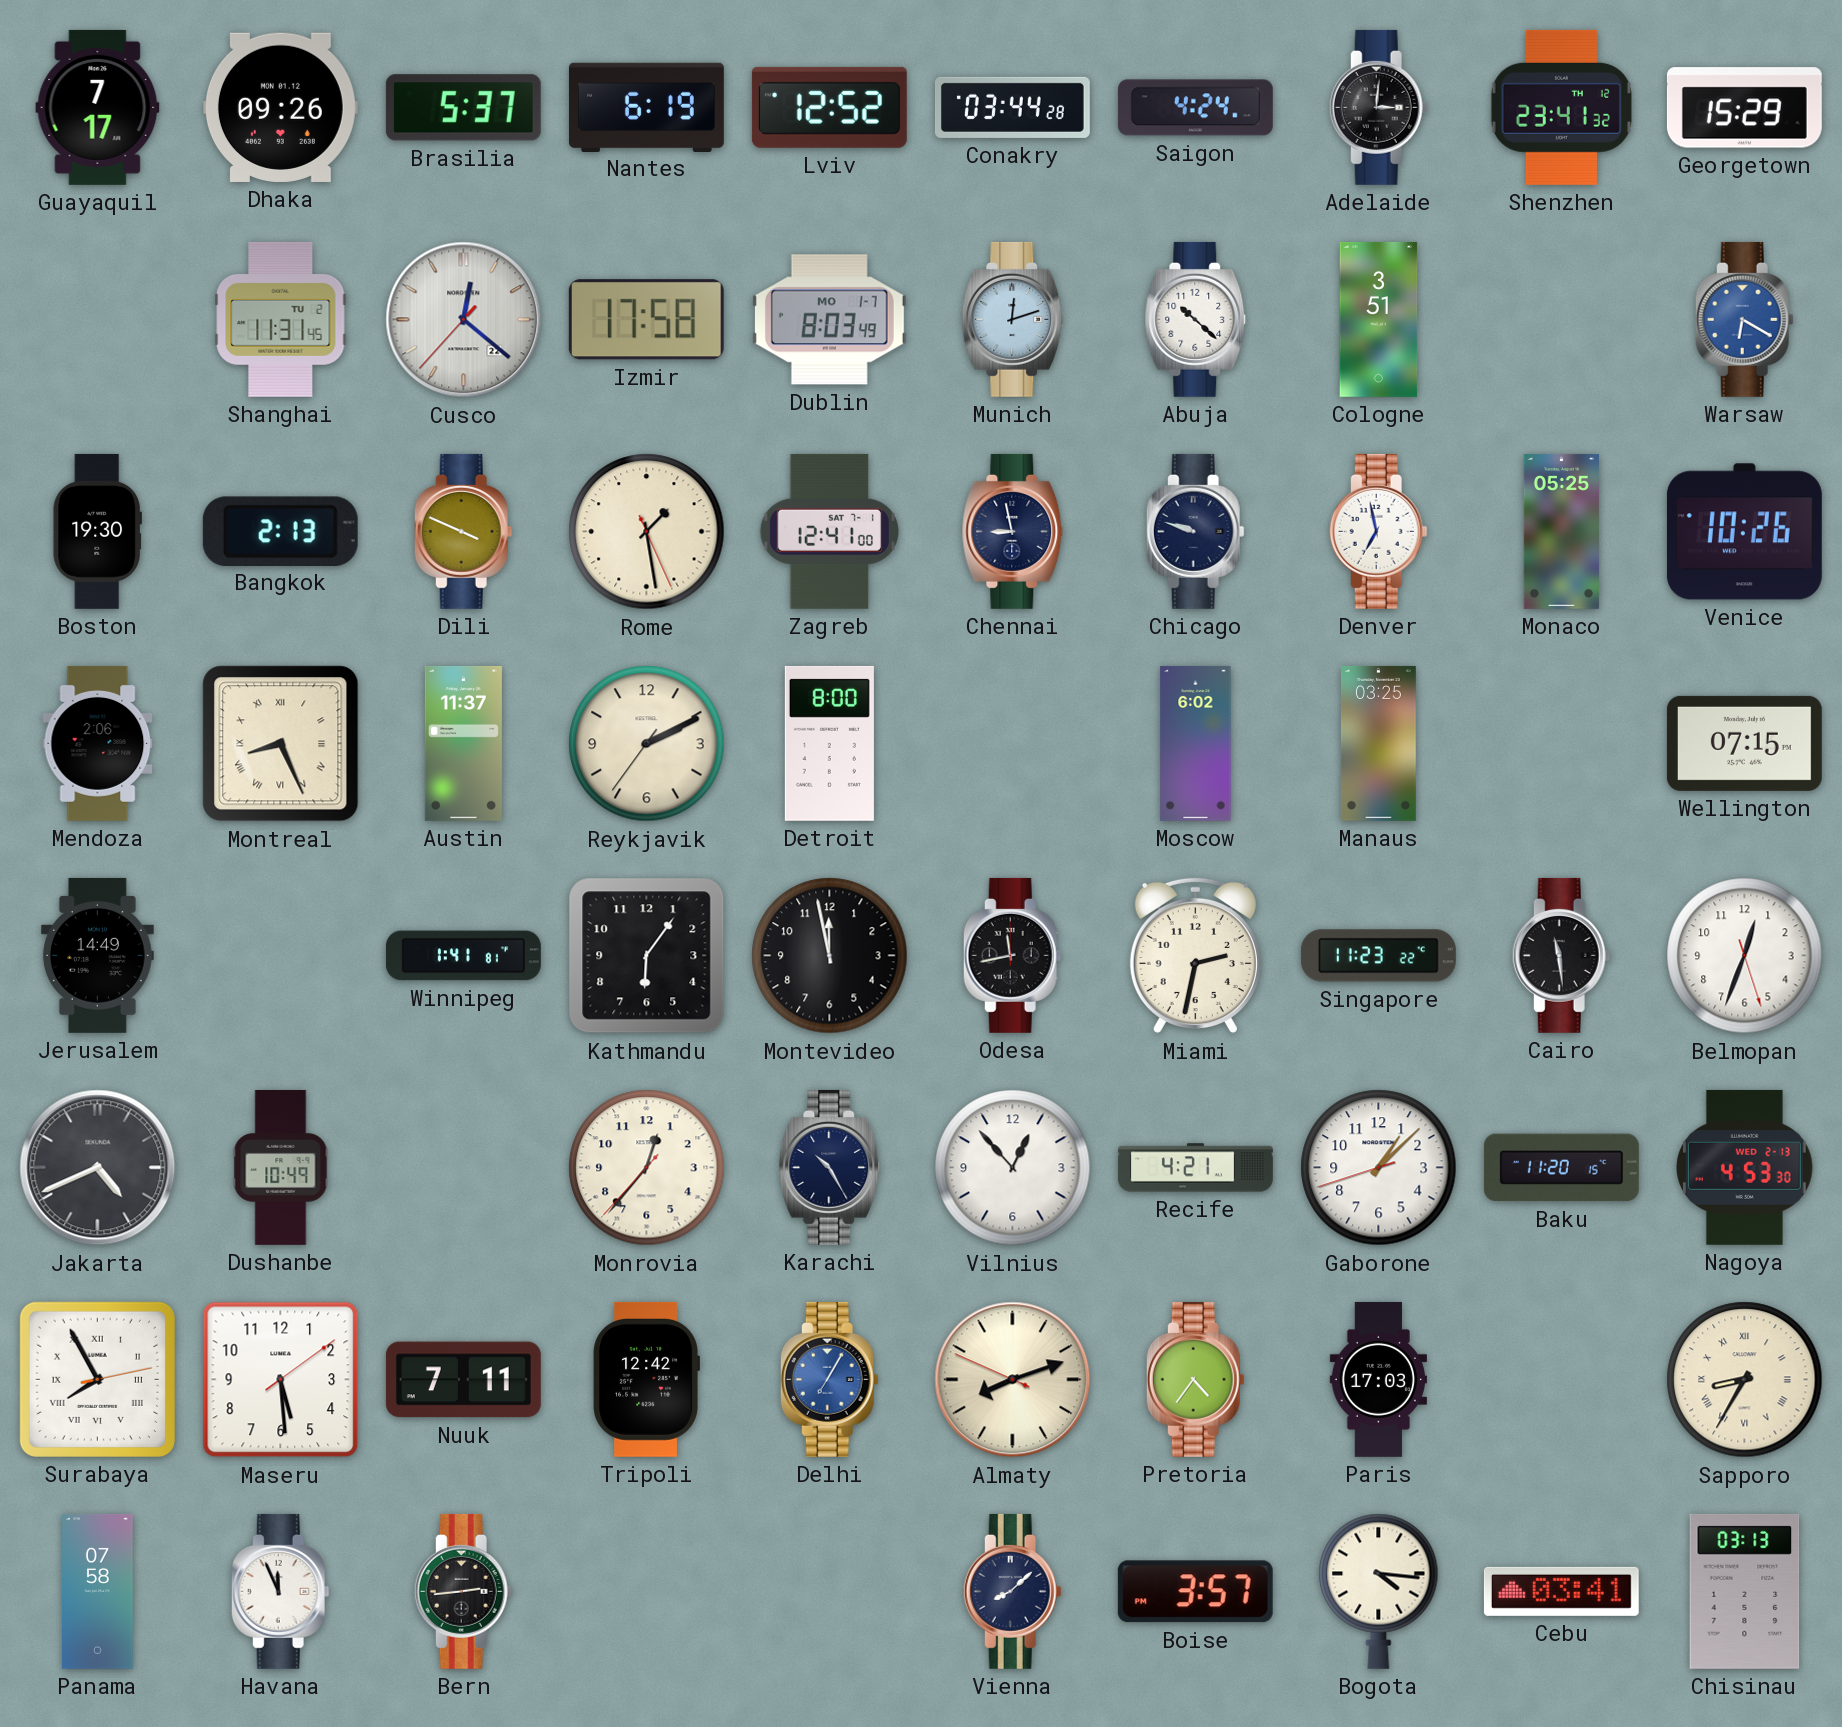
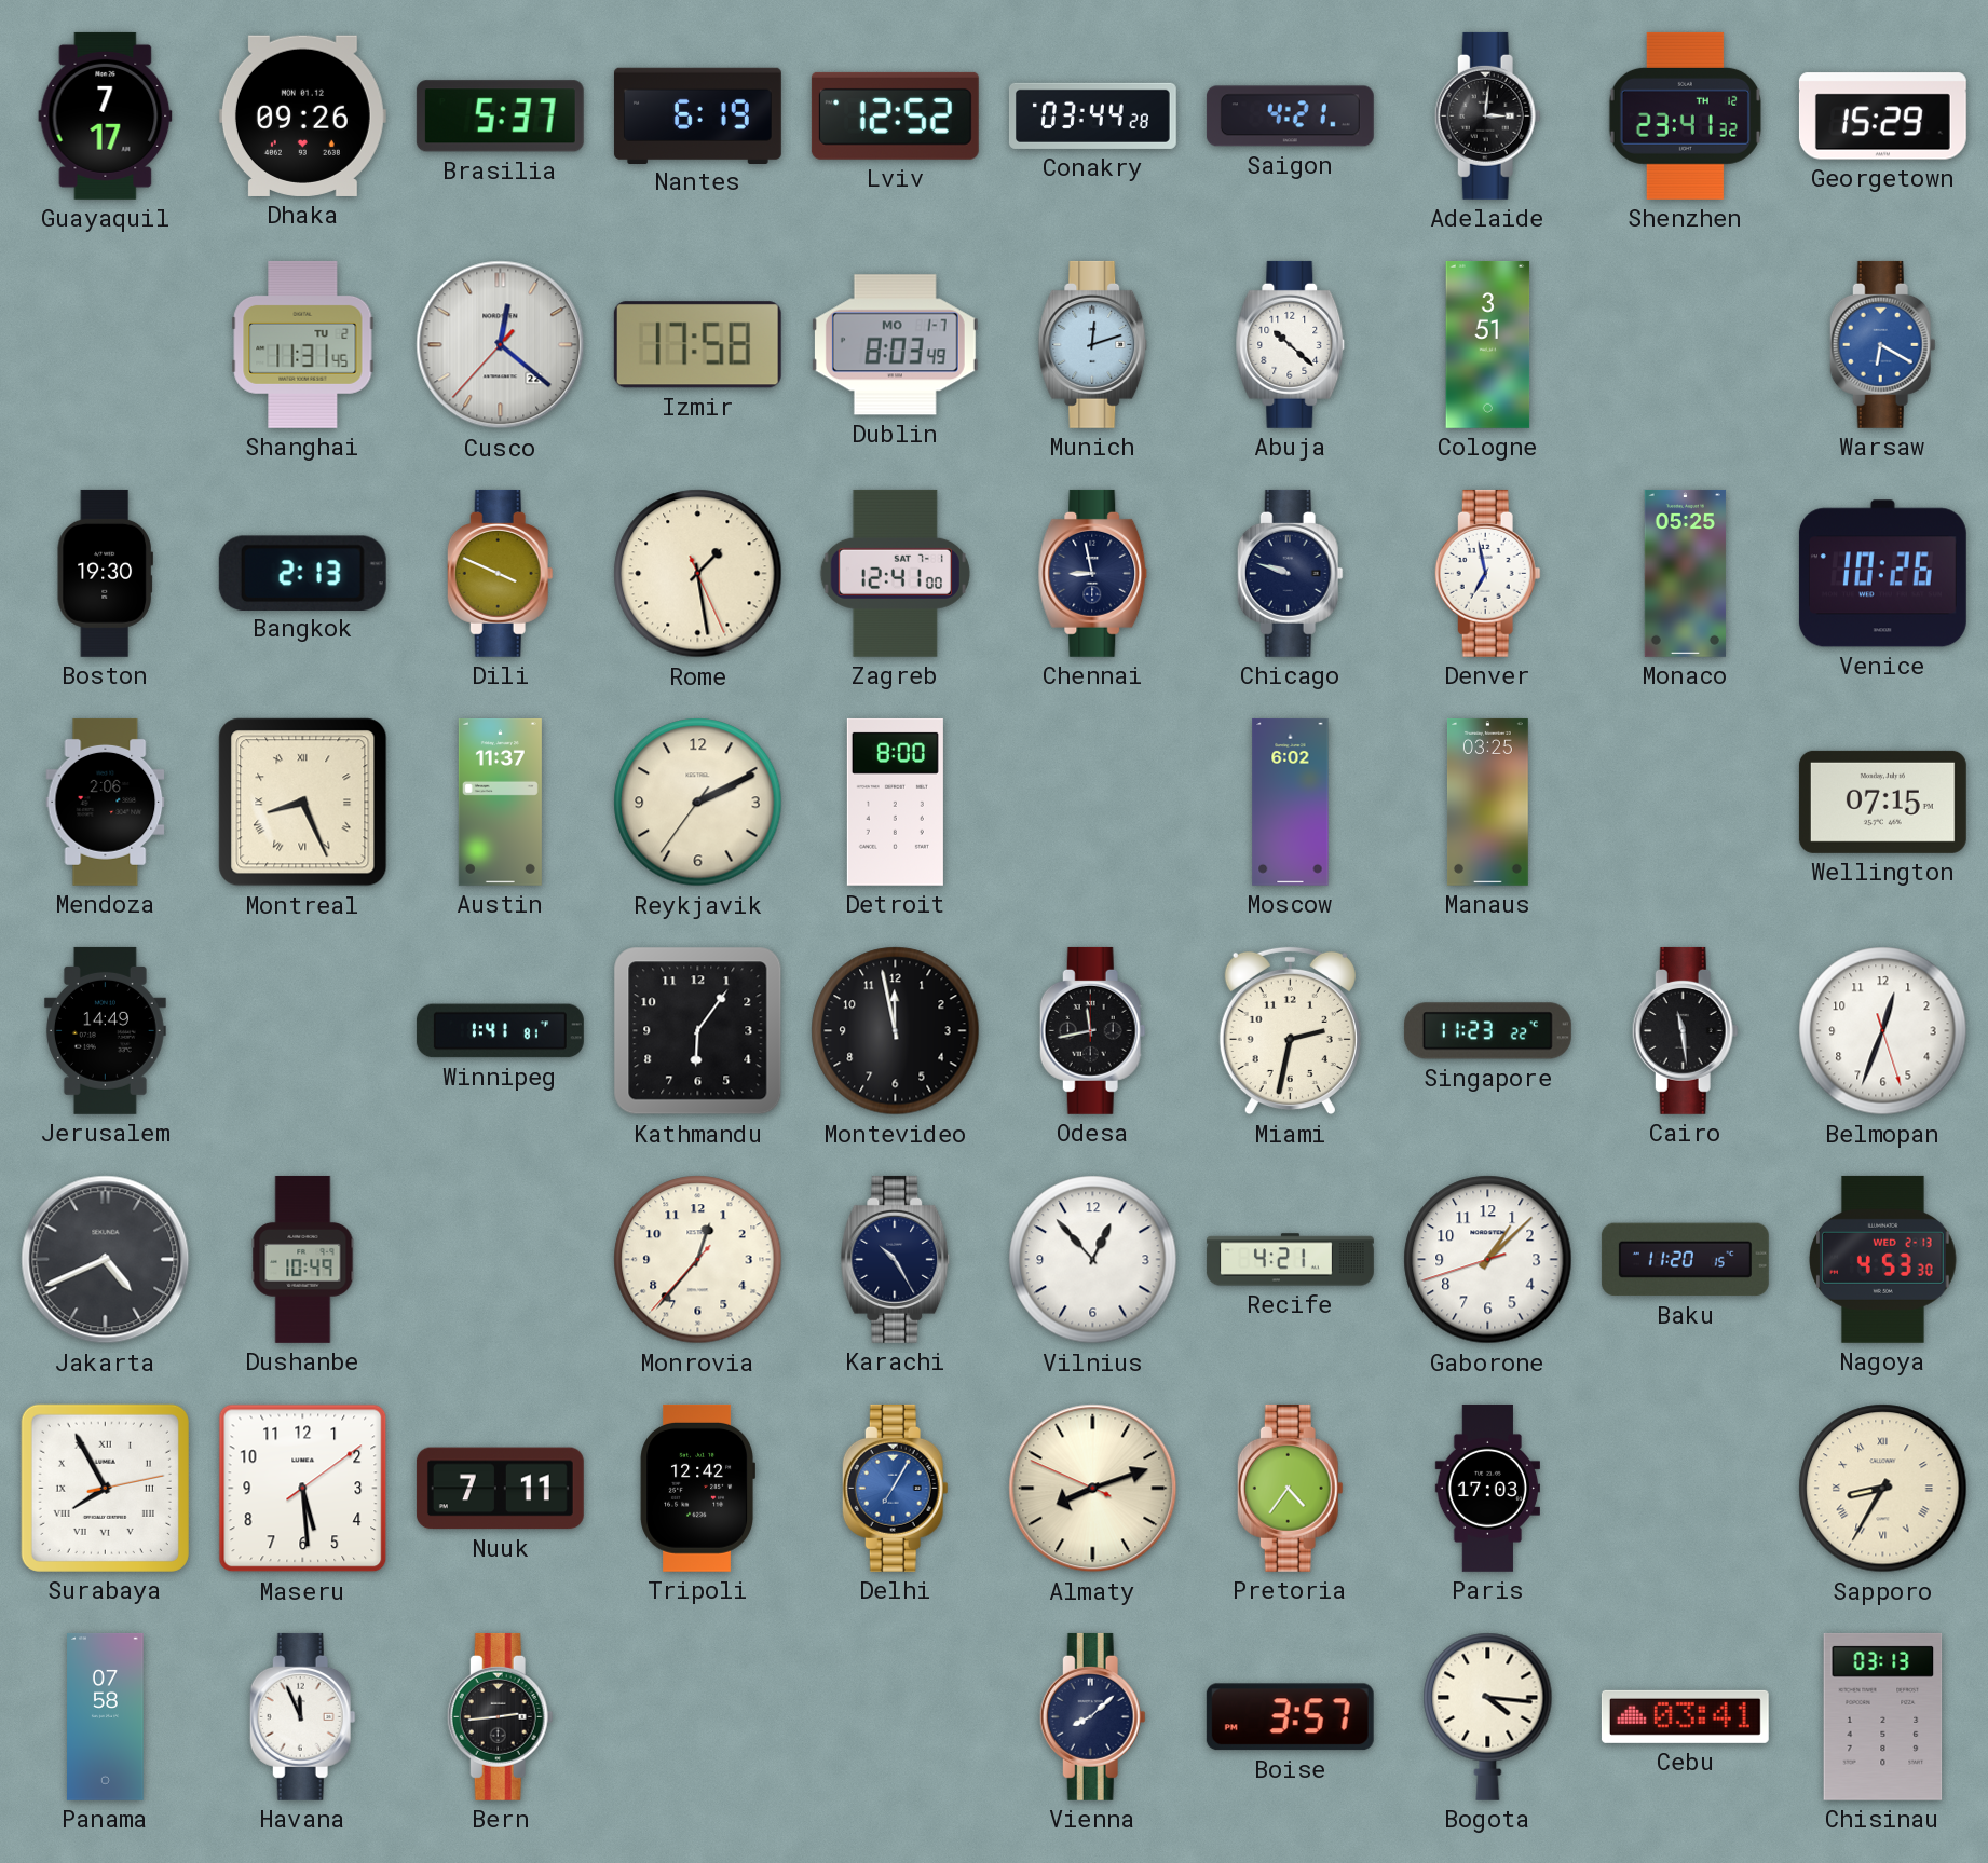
Saigon: 4:24 -> 4:21
